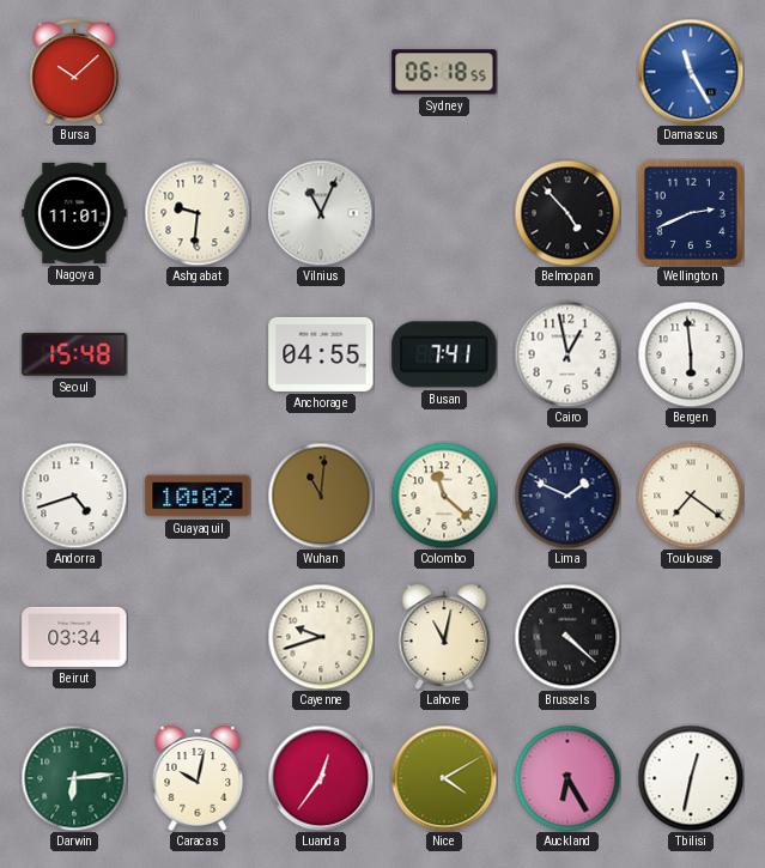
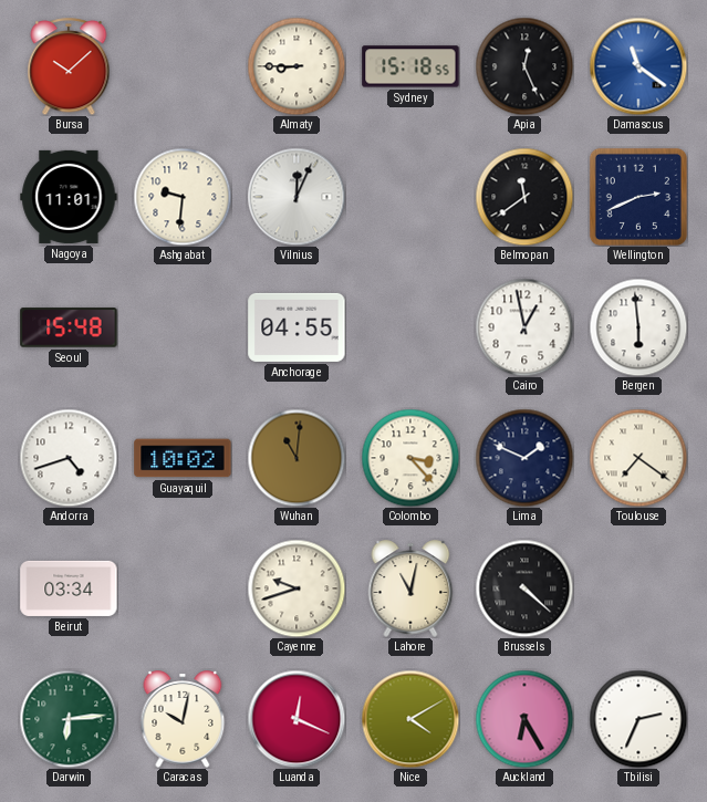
Almaty: none -> 8:45
Sydney: 06:18 -> 15:18
Apia: none -> 12:26
Damascus: 11:25 -> 11:21
Vilnius: 11:04 -> 12:04
Belmopan: 4:53 -> 11:39
Busan: 7:41 -> none
Colombo: 11:22 -> 3:23
Luanda: 12:36 -> 12:19
Tbilisi: 12:32 -> 2:34
